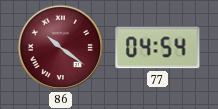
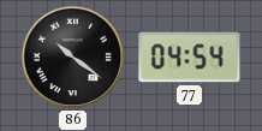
86 dial: burgundy -> black
